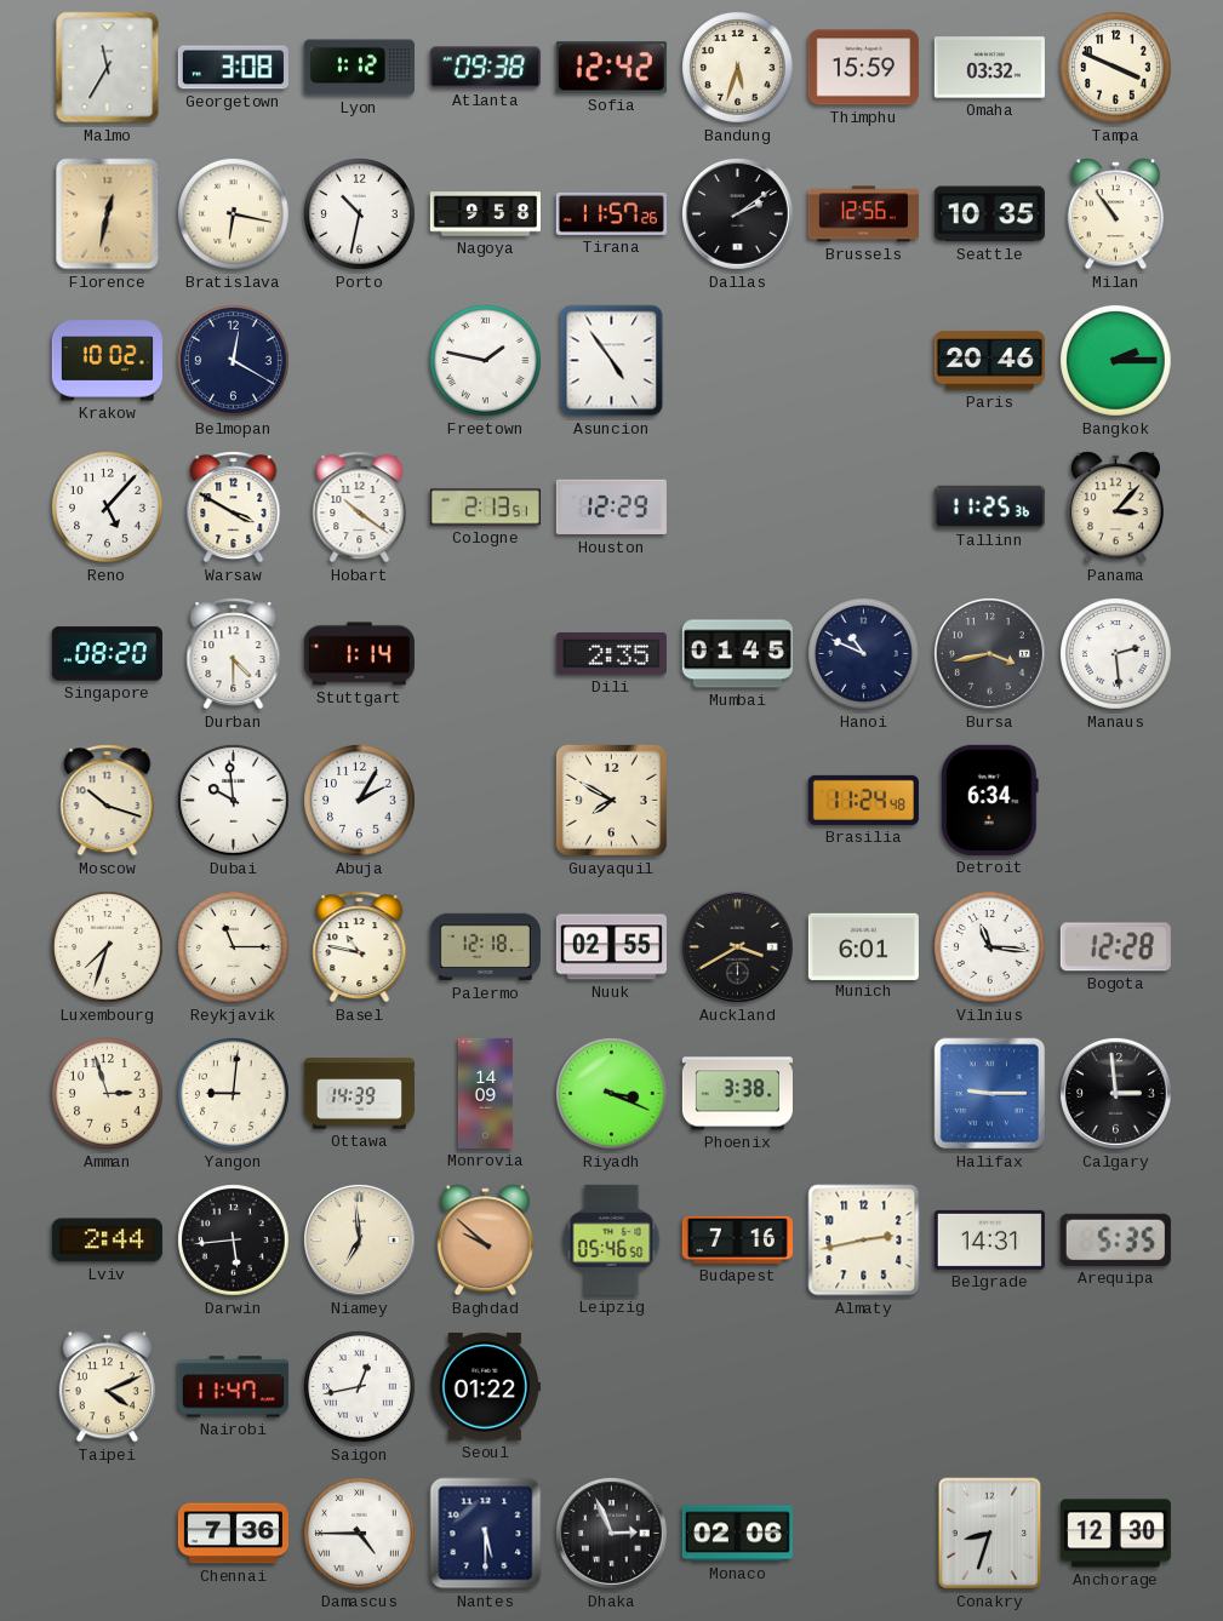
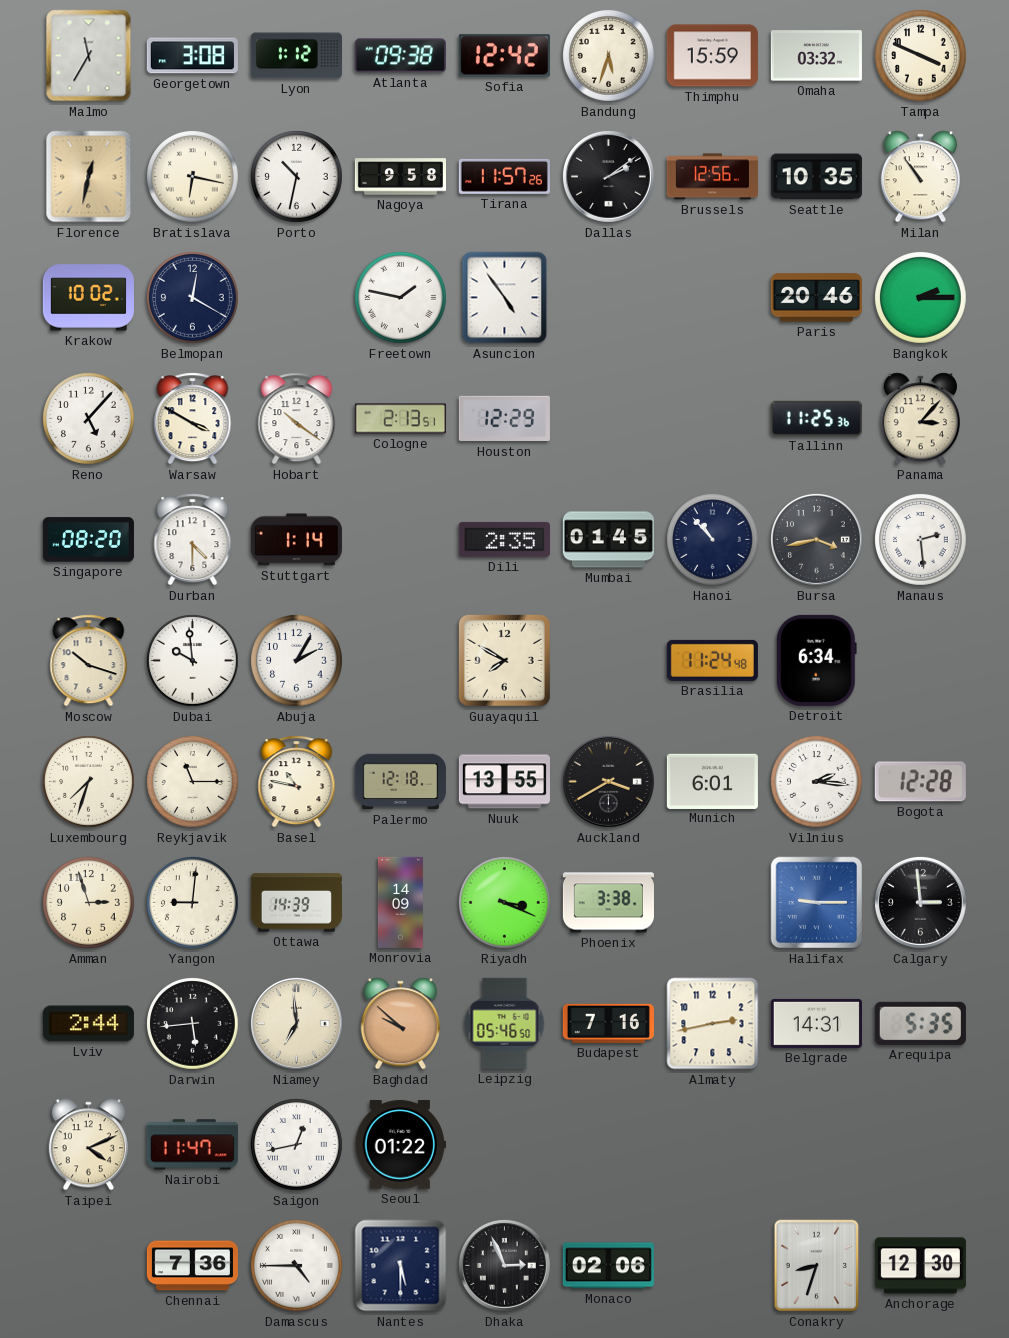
Hanoi: 10:49 -> 10:53
Nuuk: 02:55 -> 13:55
Vilnius: 11:16 -> 2:16
